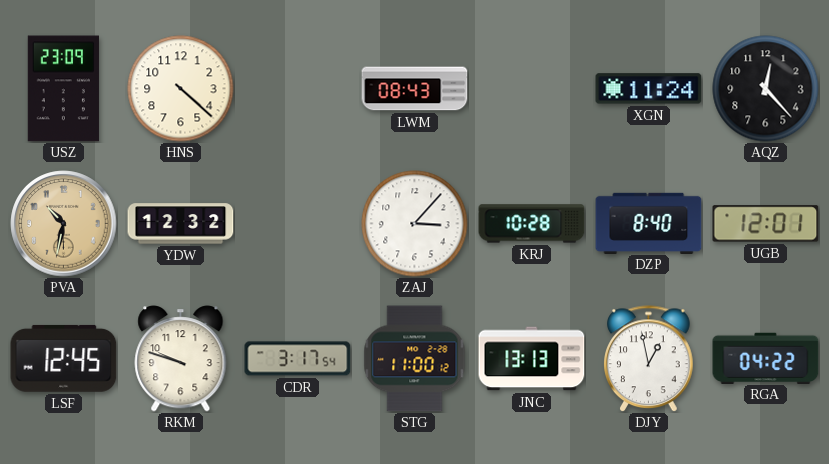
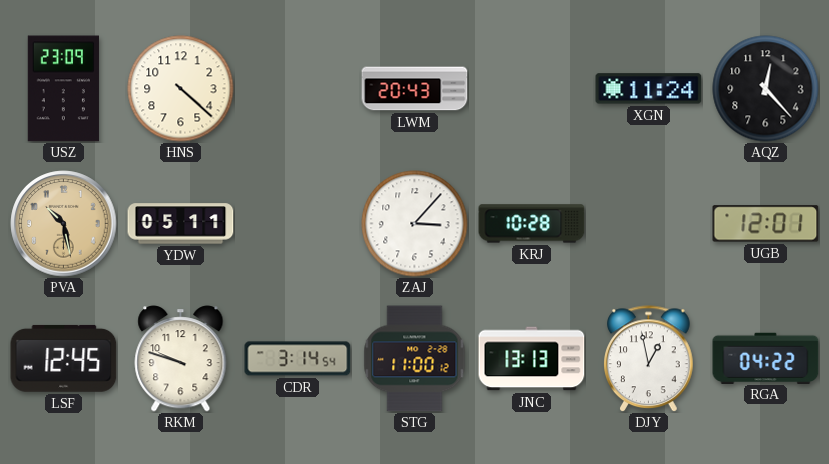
LWM: 08:43 -> 20:43
PVA: 10:32 -> 10:28
YDW: 12:32 -> 05:11
DZP: 8:40 -> none
CDR: 3:17 -> 3:14
